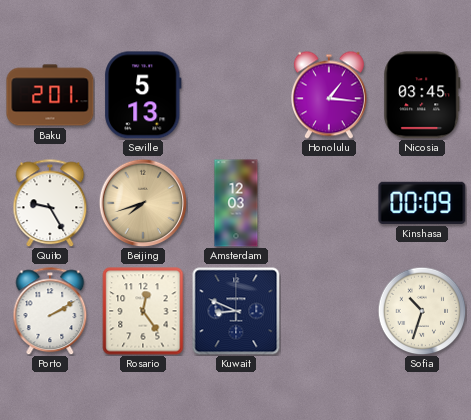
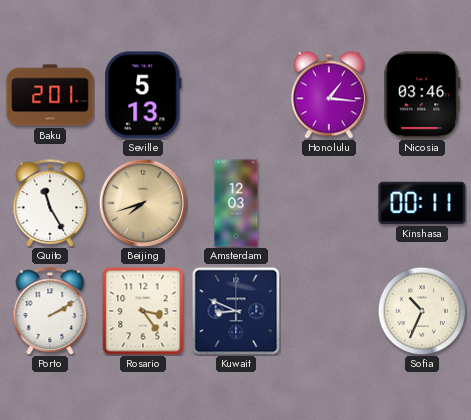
Nicosia: 03:45 -> 03:46
Quito: 9:25 -> 11:25
Kinshasa: 00:09 -> 00:11
Rosario: 12:24 -> 3:24
Sofia: 10:33 -> 10:34
